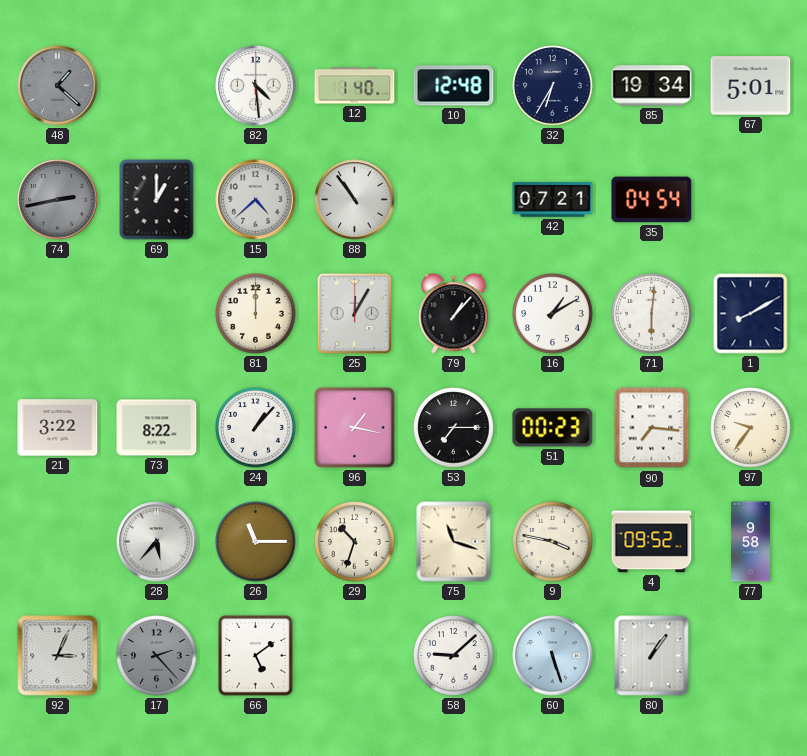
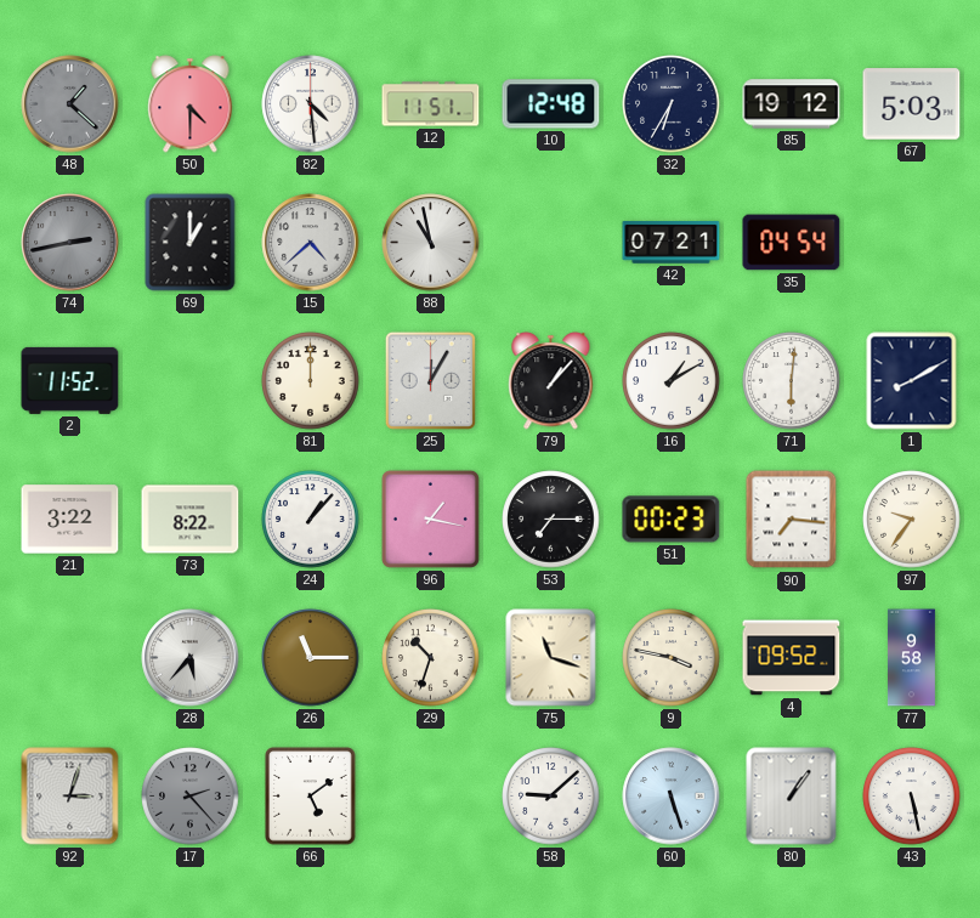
50: none -> 4:30
12: 1:40 -> 11:51
85: 19:34 -> 19:12
67: 5:01 -> 5:03
88: 10:54 -> 10:58
2: none -> 11:52
92: 3:04 -> 3:03
43: none -> 5:28
